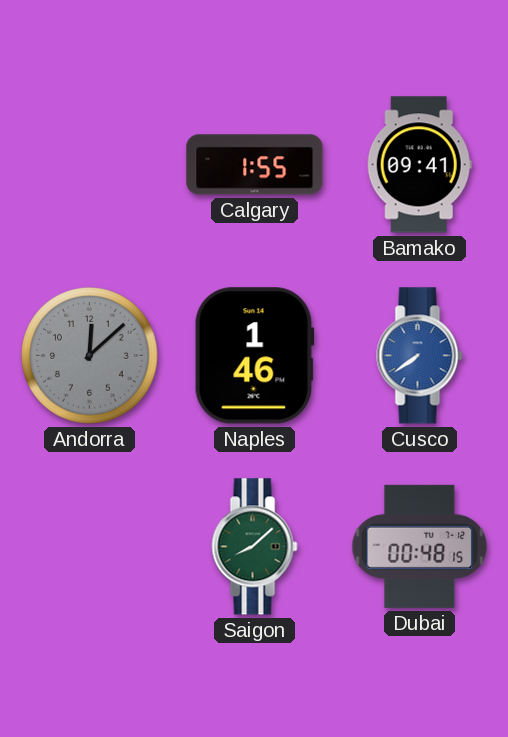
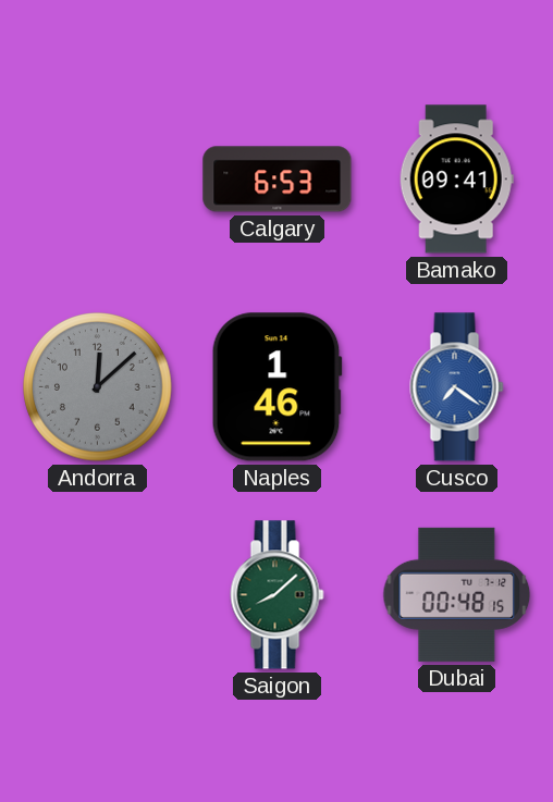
Calgary: 1:55 -> 6:53
Cusco: 7:39 -> 7:21
